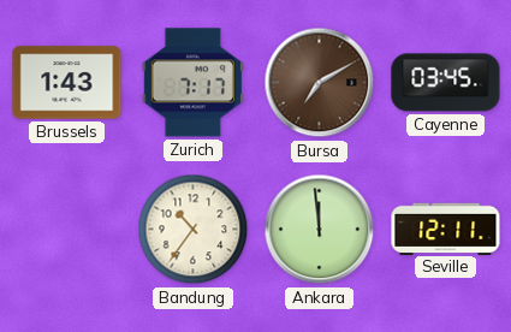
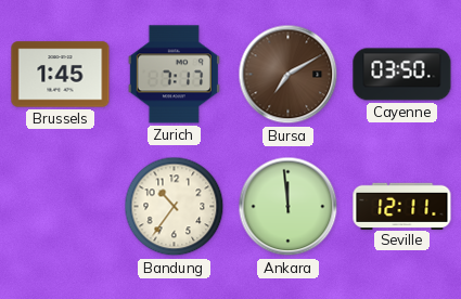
Brussels: 1:43 -> 1:45
Cayenne: 03:45 -> 03:50
